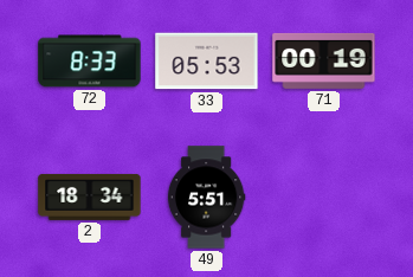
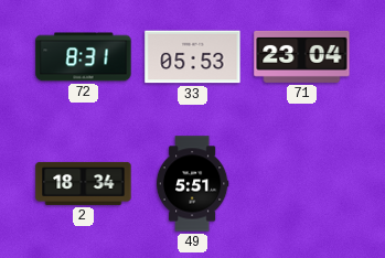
72: 8:33 -> 8:31
71: 00:19 -> 23:04
